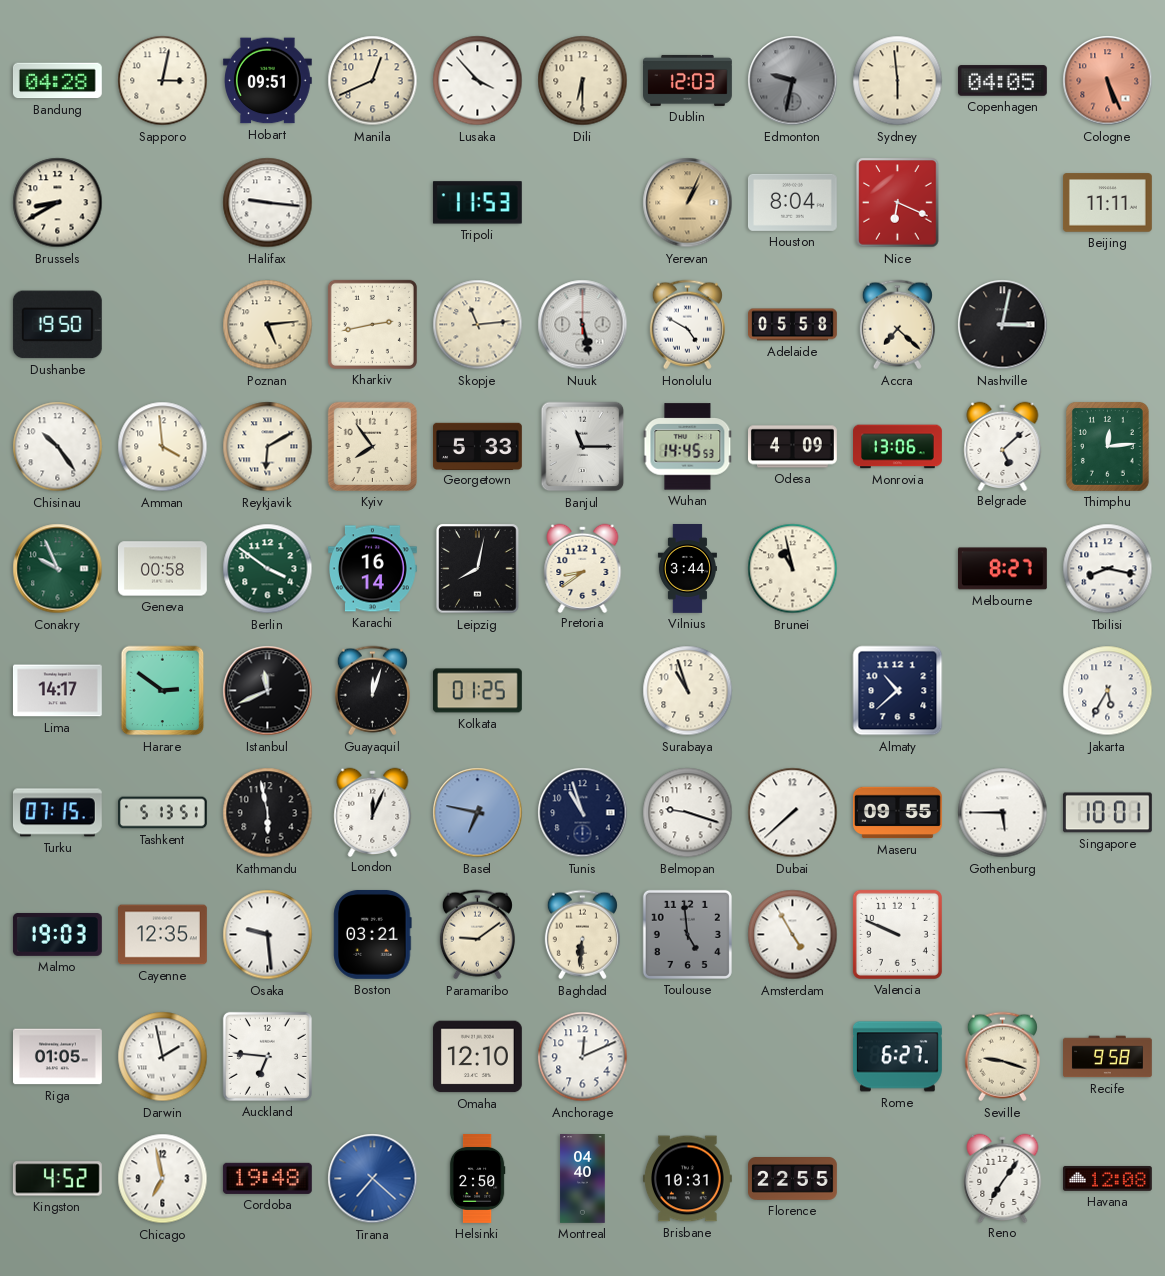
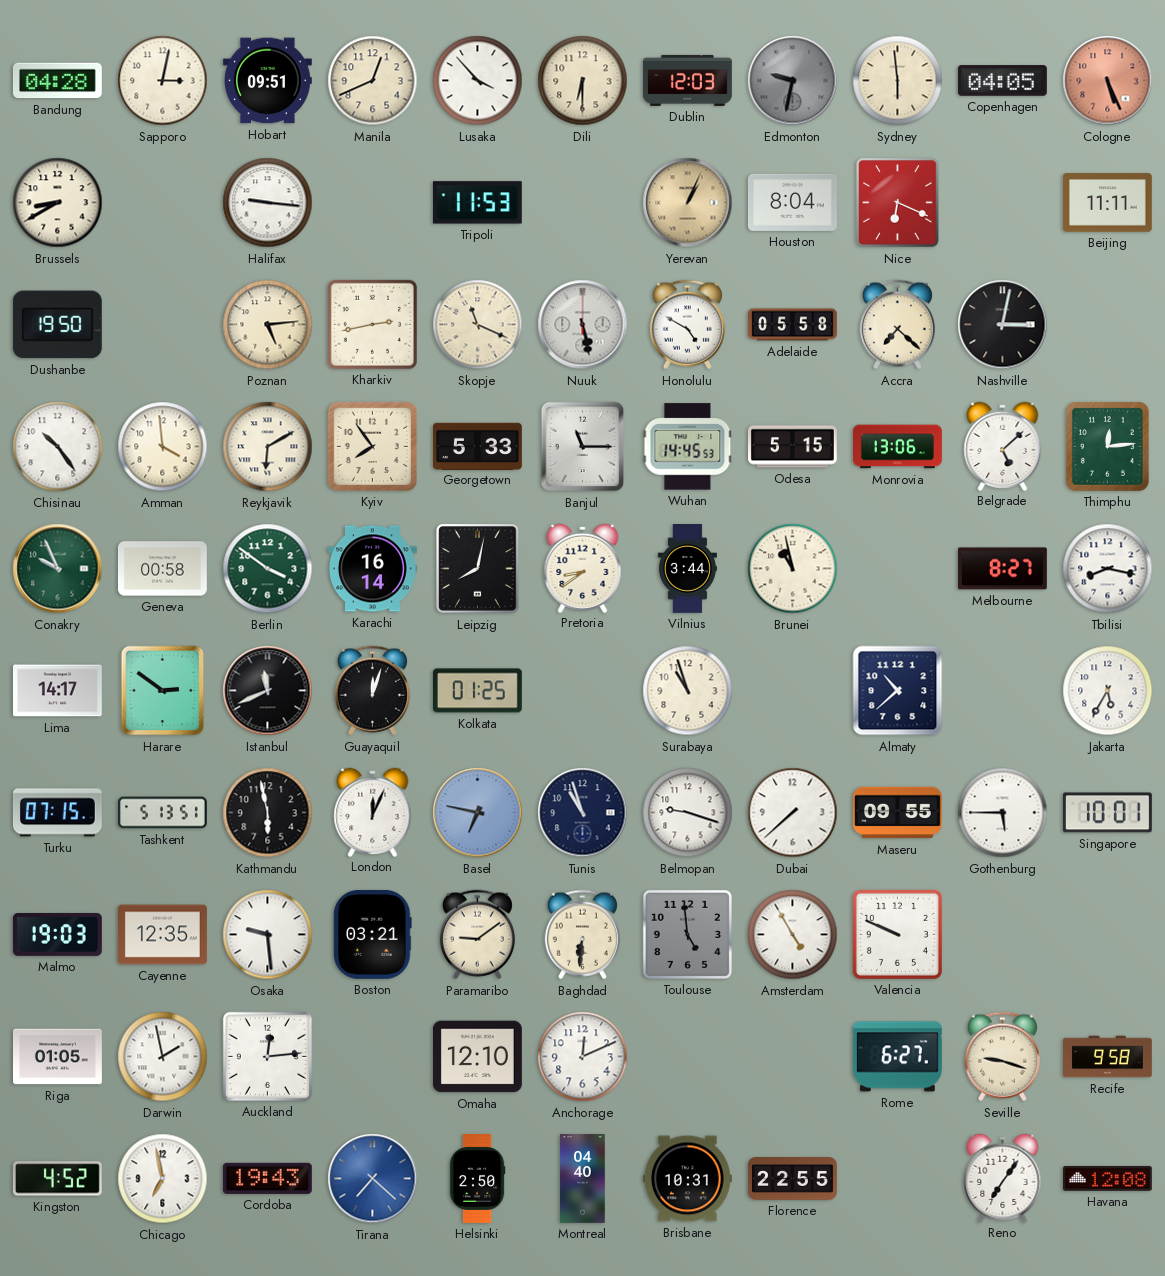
Skopje: 11:14 -> 11:19
Odesa: 4:09 -> 5:15
Auckland: 6:46 -> 12:14
Cordoba: 19:48 -> 19:43
